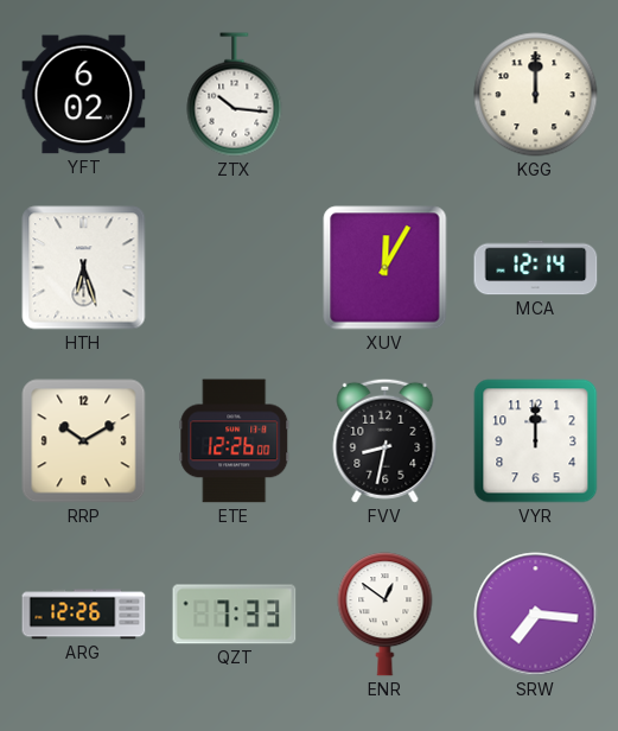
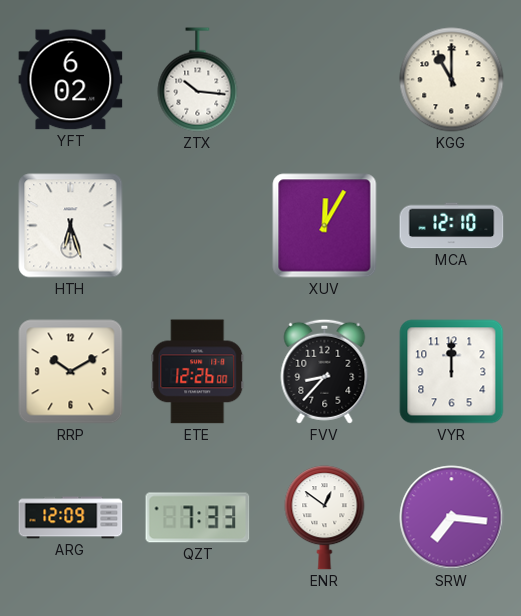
KGG: 12:00 -> 11:00
MCA: 12:14 -> 12:10
FVV: 8:32 -> 8:37
ARG: 12:26 -> 12:09
